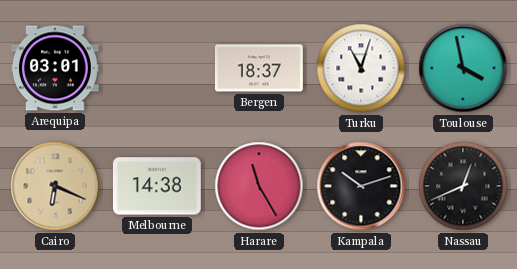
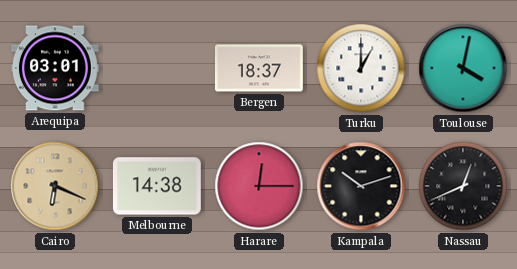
Turku: 11:03 -> 1:00
Toulouse: 3:58 -> 4:02
Harare: 11:25 -> 12:15
